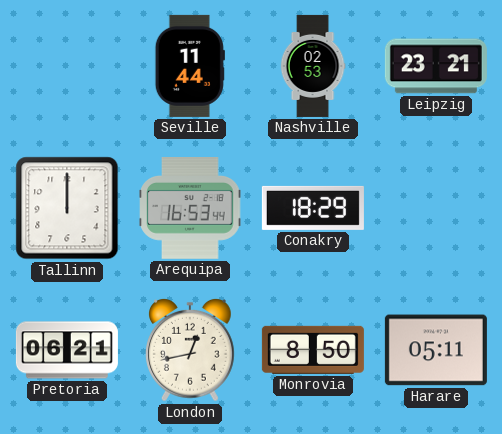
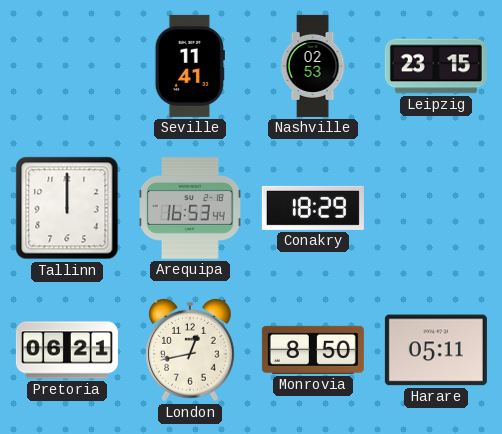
Seville: 11:44 -> 11:41
Leipzig: 23:21 -> 23:15
